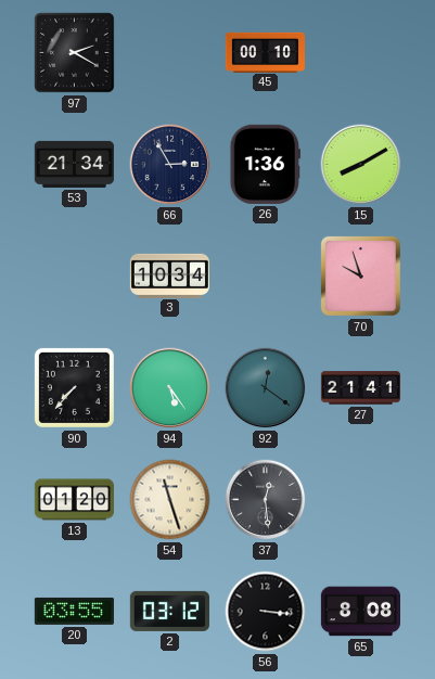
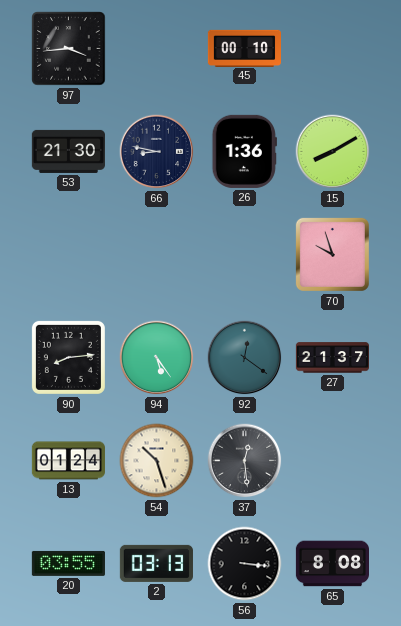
97: 2:20 -> 3:44
53: 21:34 -> 21:30
66: 2:55 -> 8:47
3: 10:34 -> none
90: 7:37 -> 8:14
27: 21:41 -> 21:37
13: 01:20 -> 01:24
54: 11:27 -> 10:27
2: 03:12 -> 03:13
